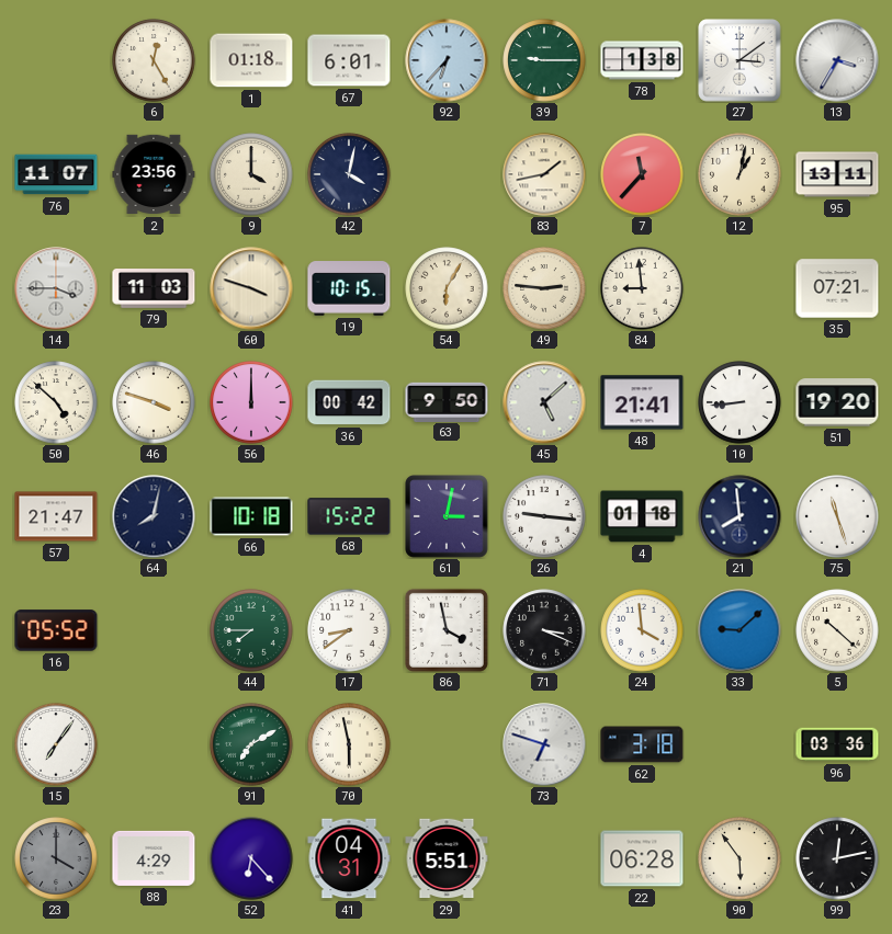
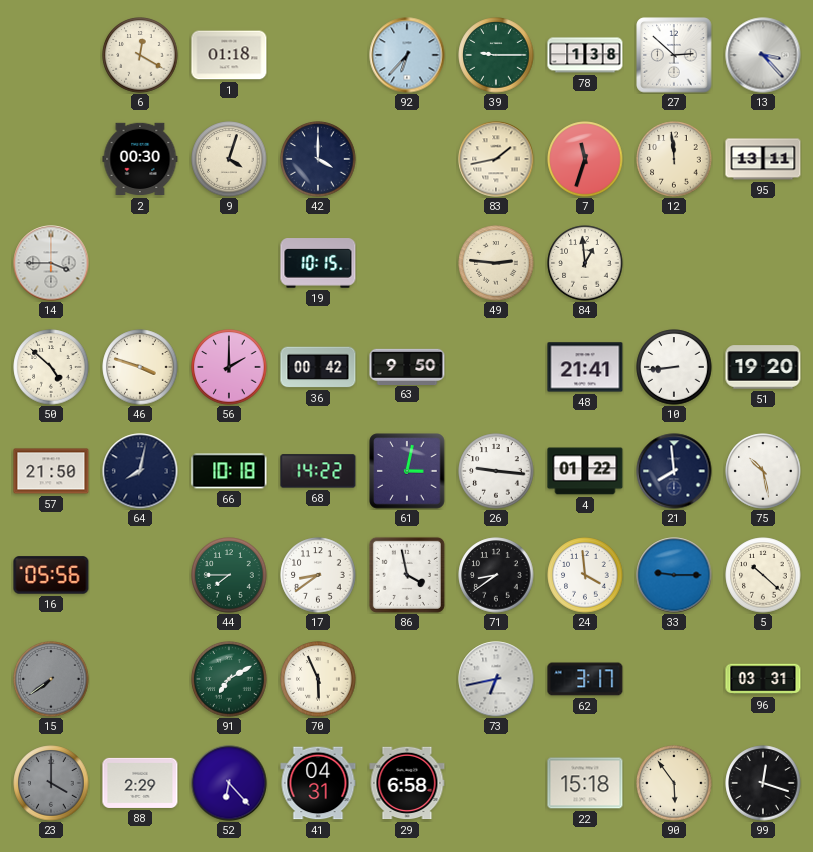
6: 12:25 -> 12:20
67: 6:01 -> none
27: 3:09 -> 2:52
13: 3:35 -> 3:23
76: 11:07 -> none
2: 23:56 -> 00:30
9: 4:00 -> 4:03
42: 4:02 -> 4:00
7: 11:37 -> 11:33
12: 1:02 -> 11:59
79: 11:03 -> none
60: 3:48 -> none
54: 6:05 -> none
84: 8:59 -> 12:59
35: 07:21 -> none
56: 12:00 -> 2:00
45: 5:08 -> none
57: 21:47 -> 21:50
68: 15:22 -> 14:22
4: 01:18 -> 01:22
75: 11:27 -> 10:28
16: 05:52 -> 05:56
71: 3:19 -> 8:39
33: 9:08 -> 9:15
15: 7:06 -> 7:39
15 dial: white -> grey
70: 5:58 -> 5:56
73: 6:48 -> 6:43
62: 3:18 -> 3:17
96: 03:36 -> 03:31
88: 4:29 -> 2:29
29: 5:51 -> 6:58
22: 06:28 -> 15:18
99: 12:13 -> 12:18
